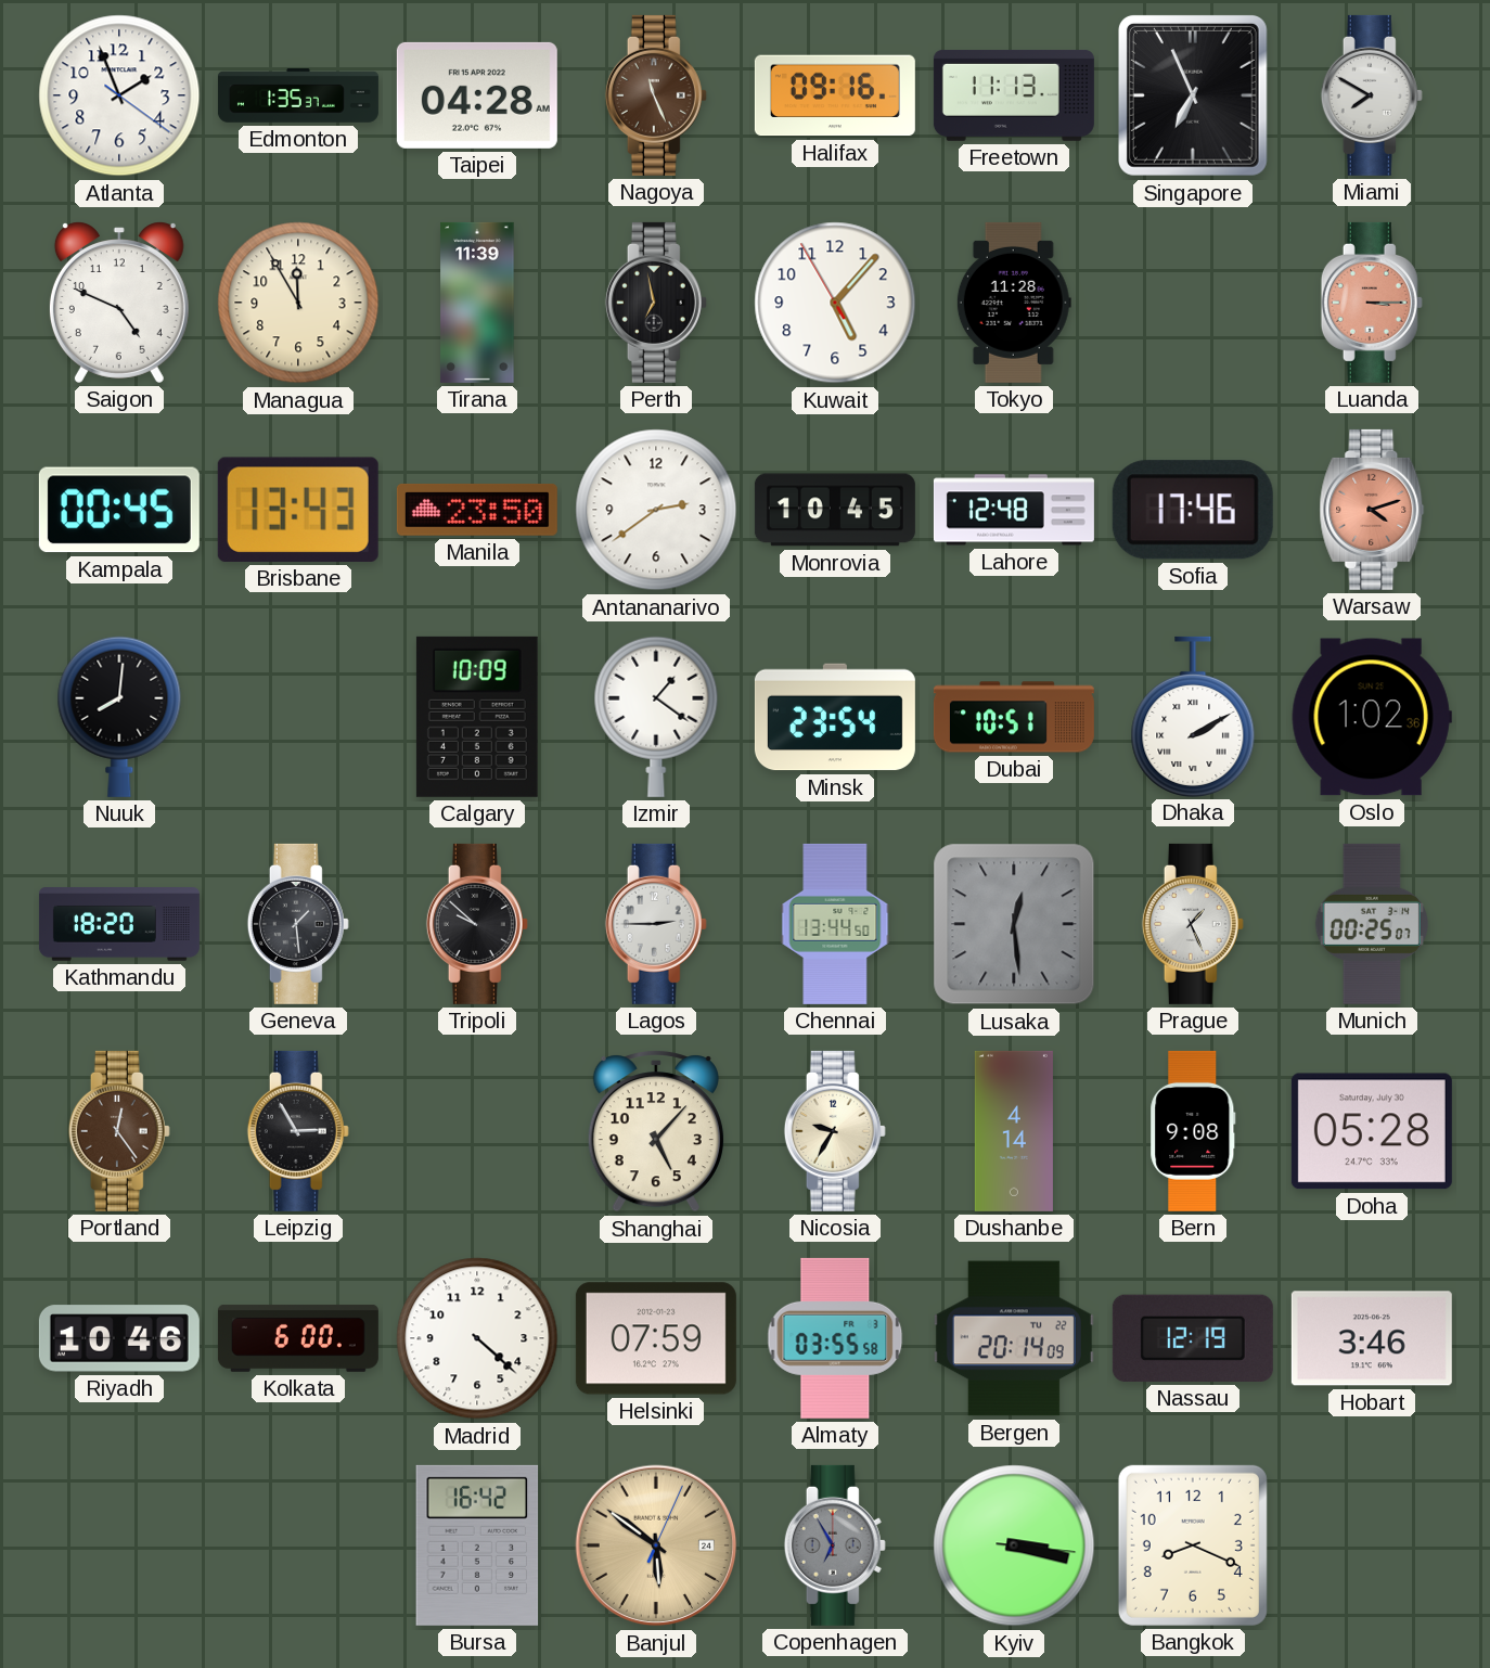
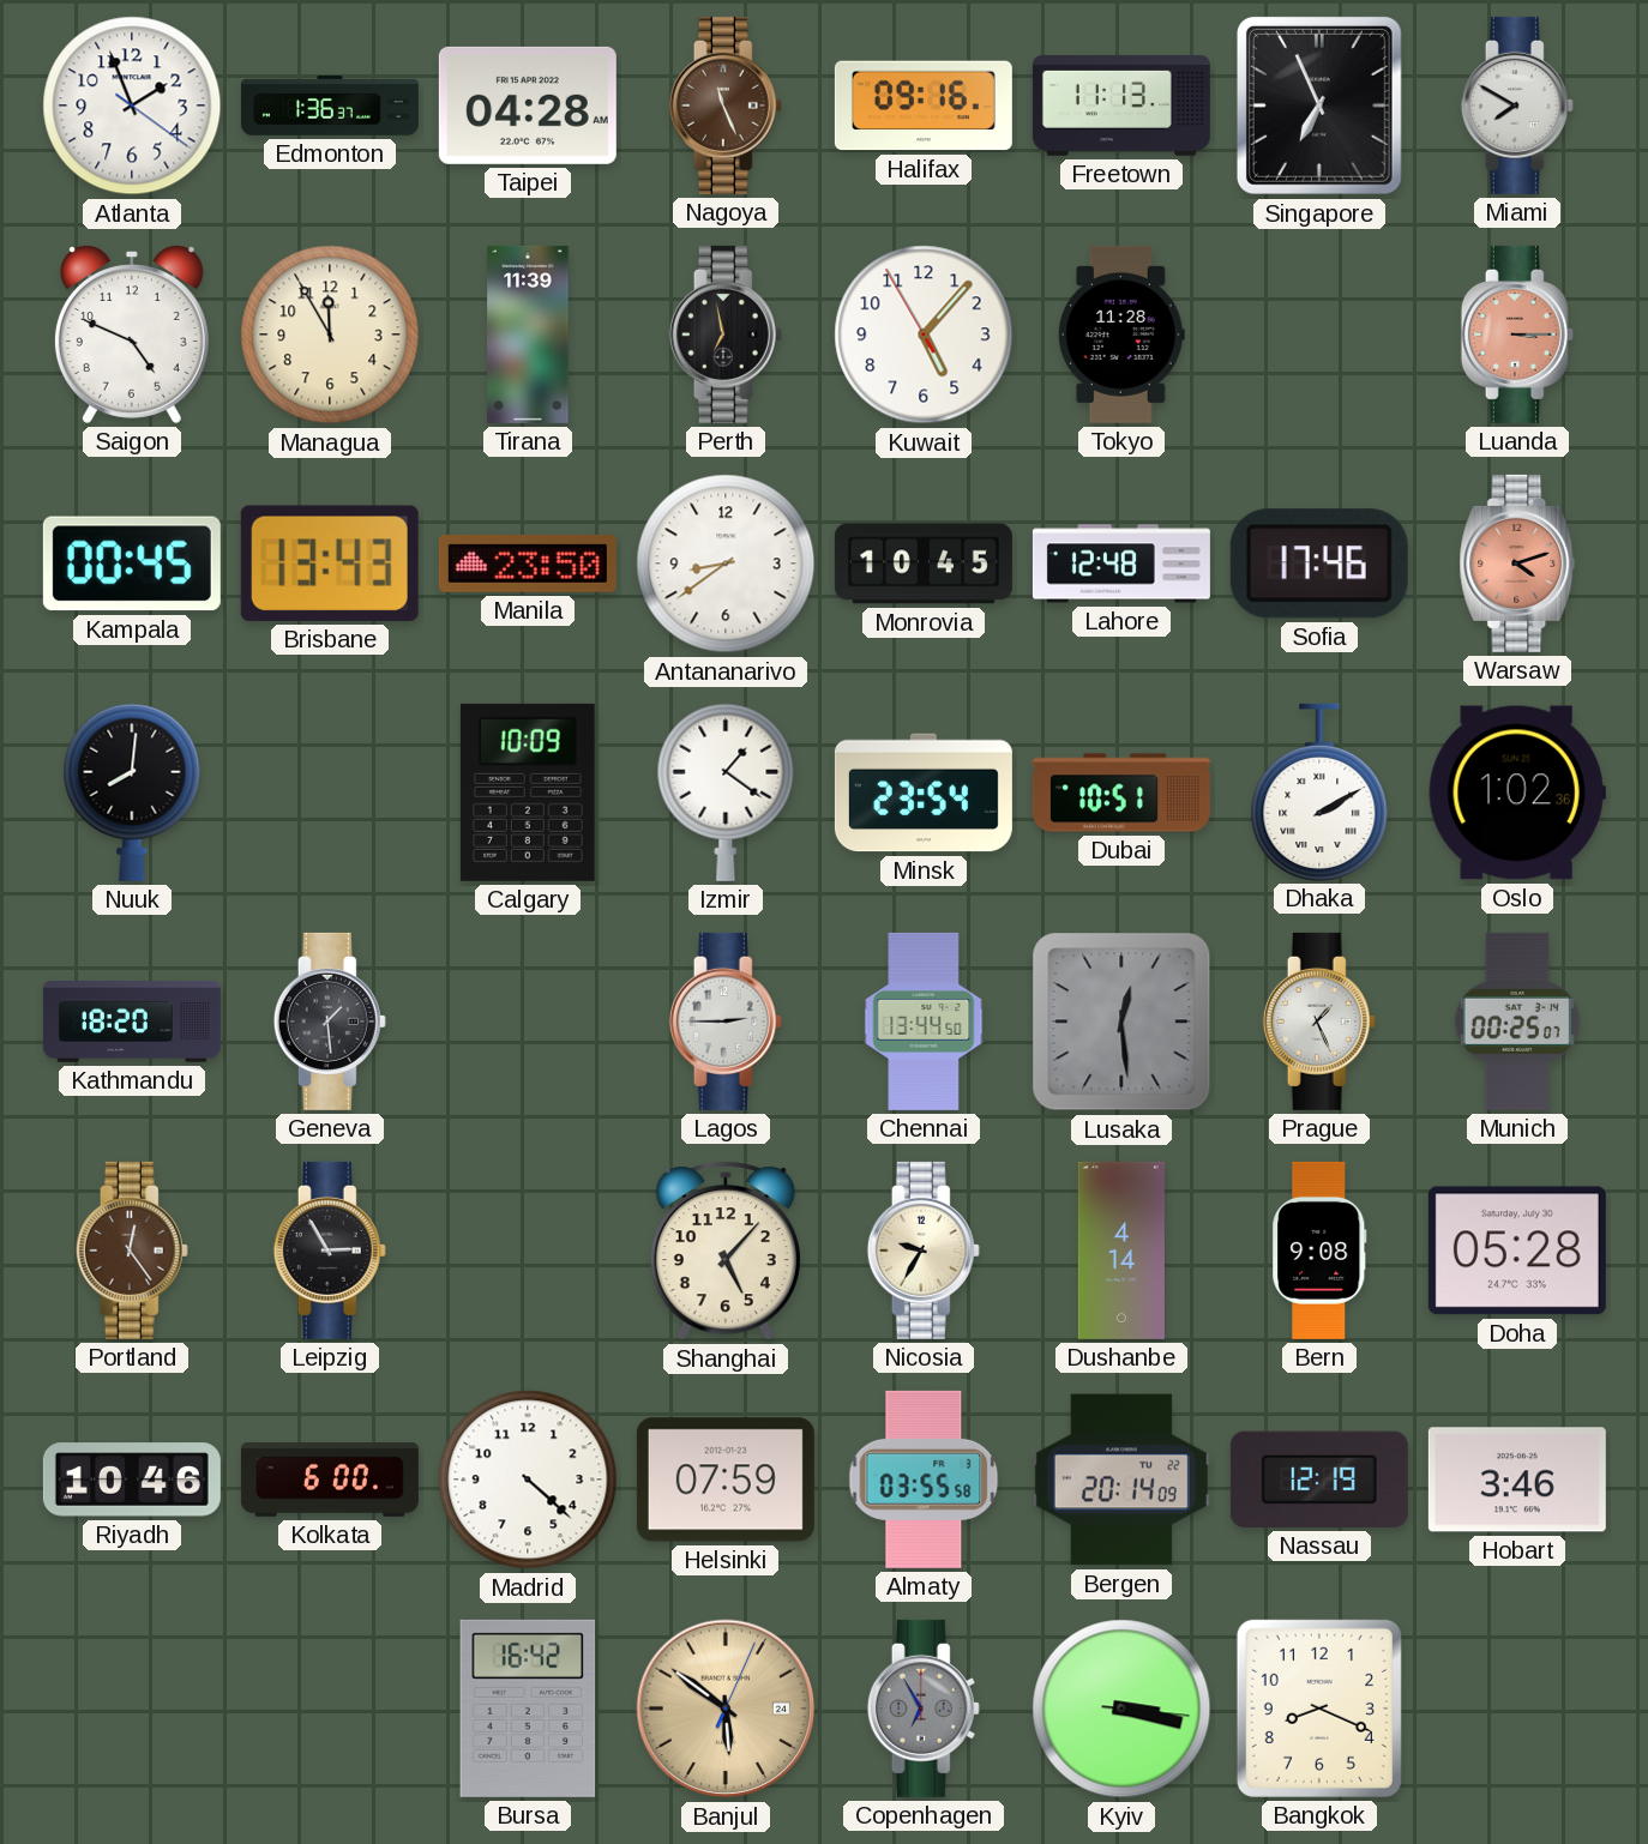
Edmonton: 1:35 -> 1:36
Antananarivo: 2:39 -> 8:39
Tripoli: 9:52 -> none
